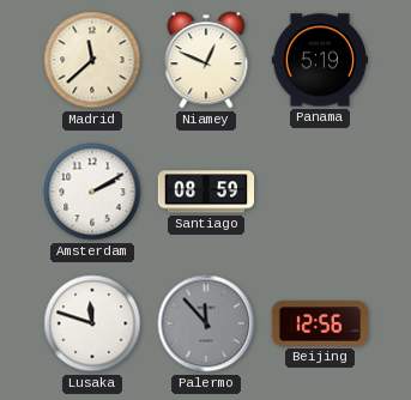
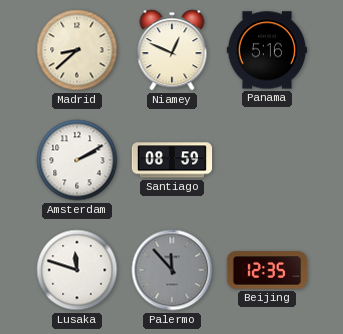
Madrid: 11:38 -> 8:38
Panama: 5:19 -> 5:16
Beijing: 12:56 -> 12:35
